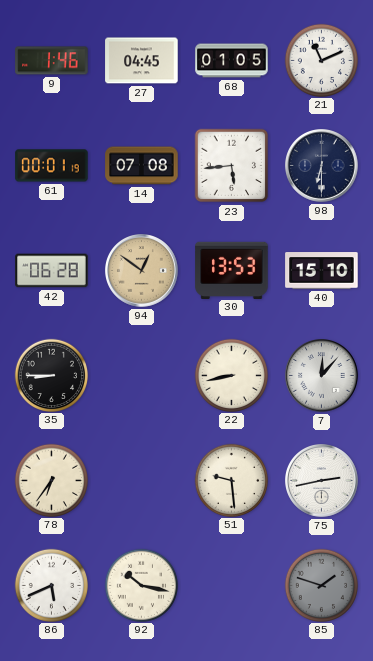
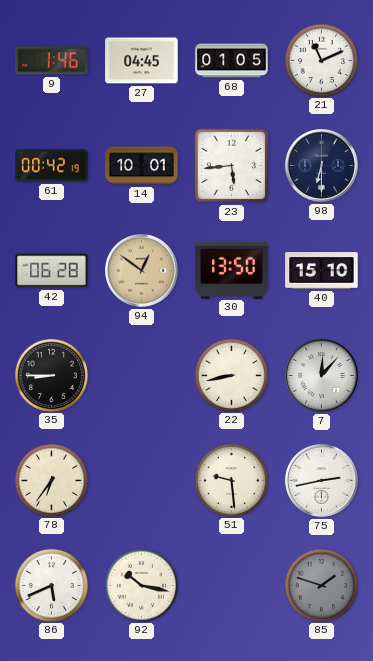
61: 00:01 -> 00:42
14: 07:08 -> 10:01
30: 13:53 -> 13:50
